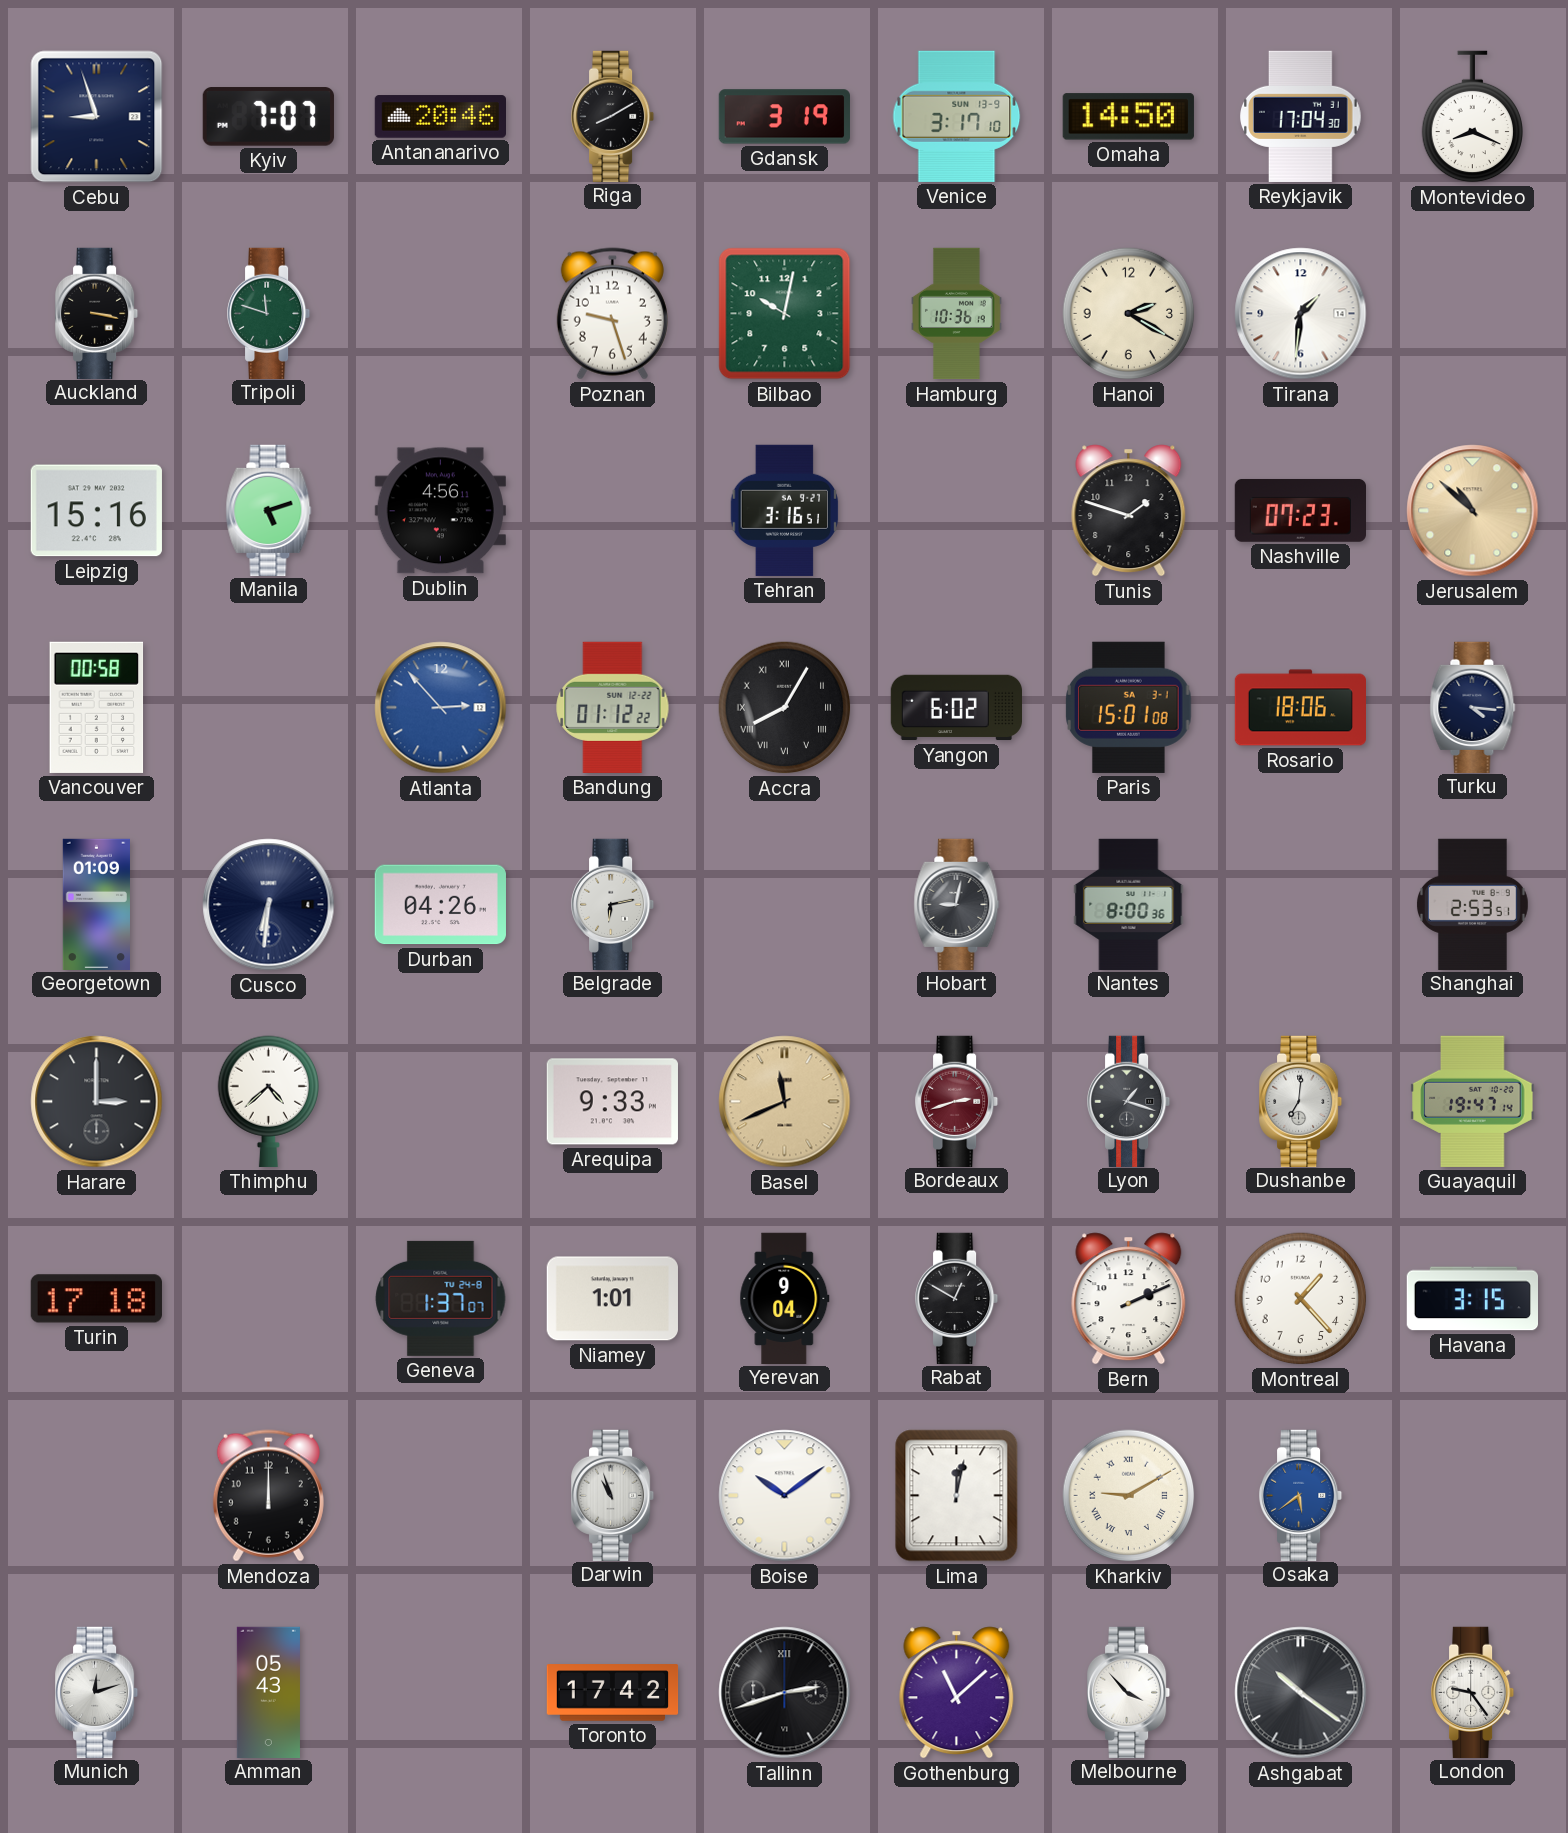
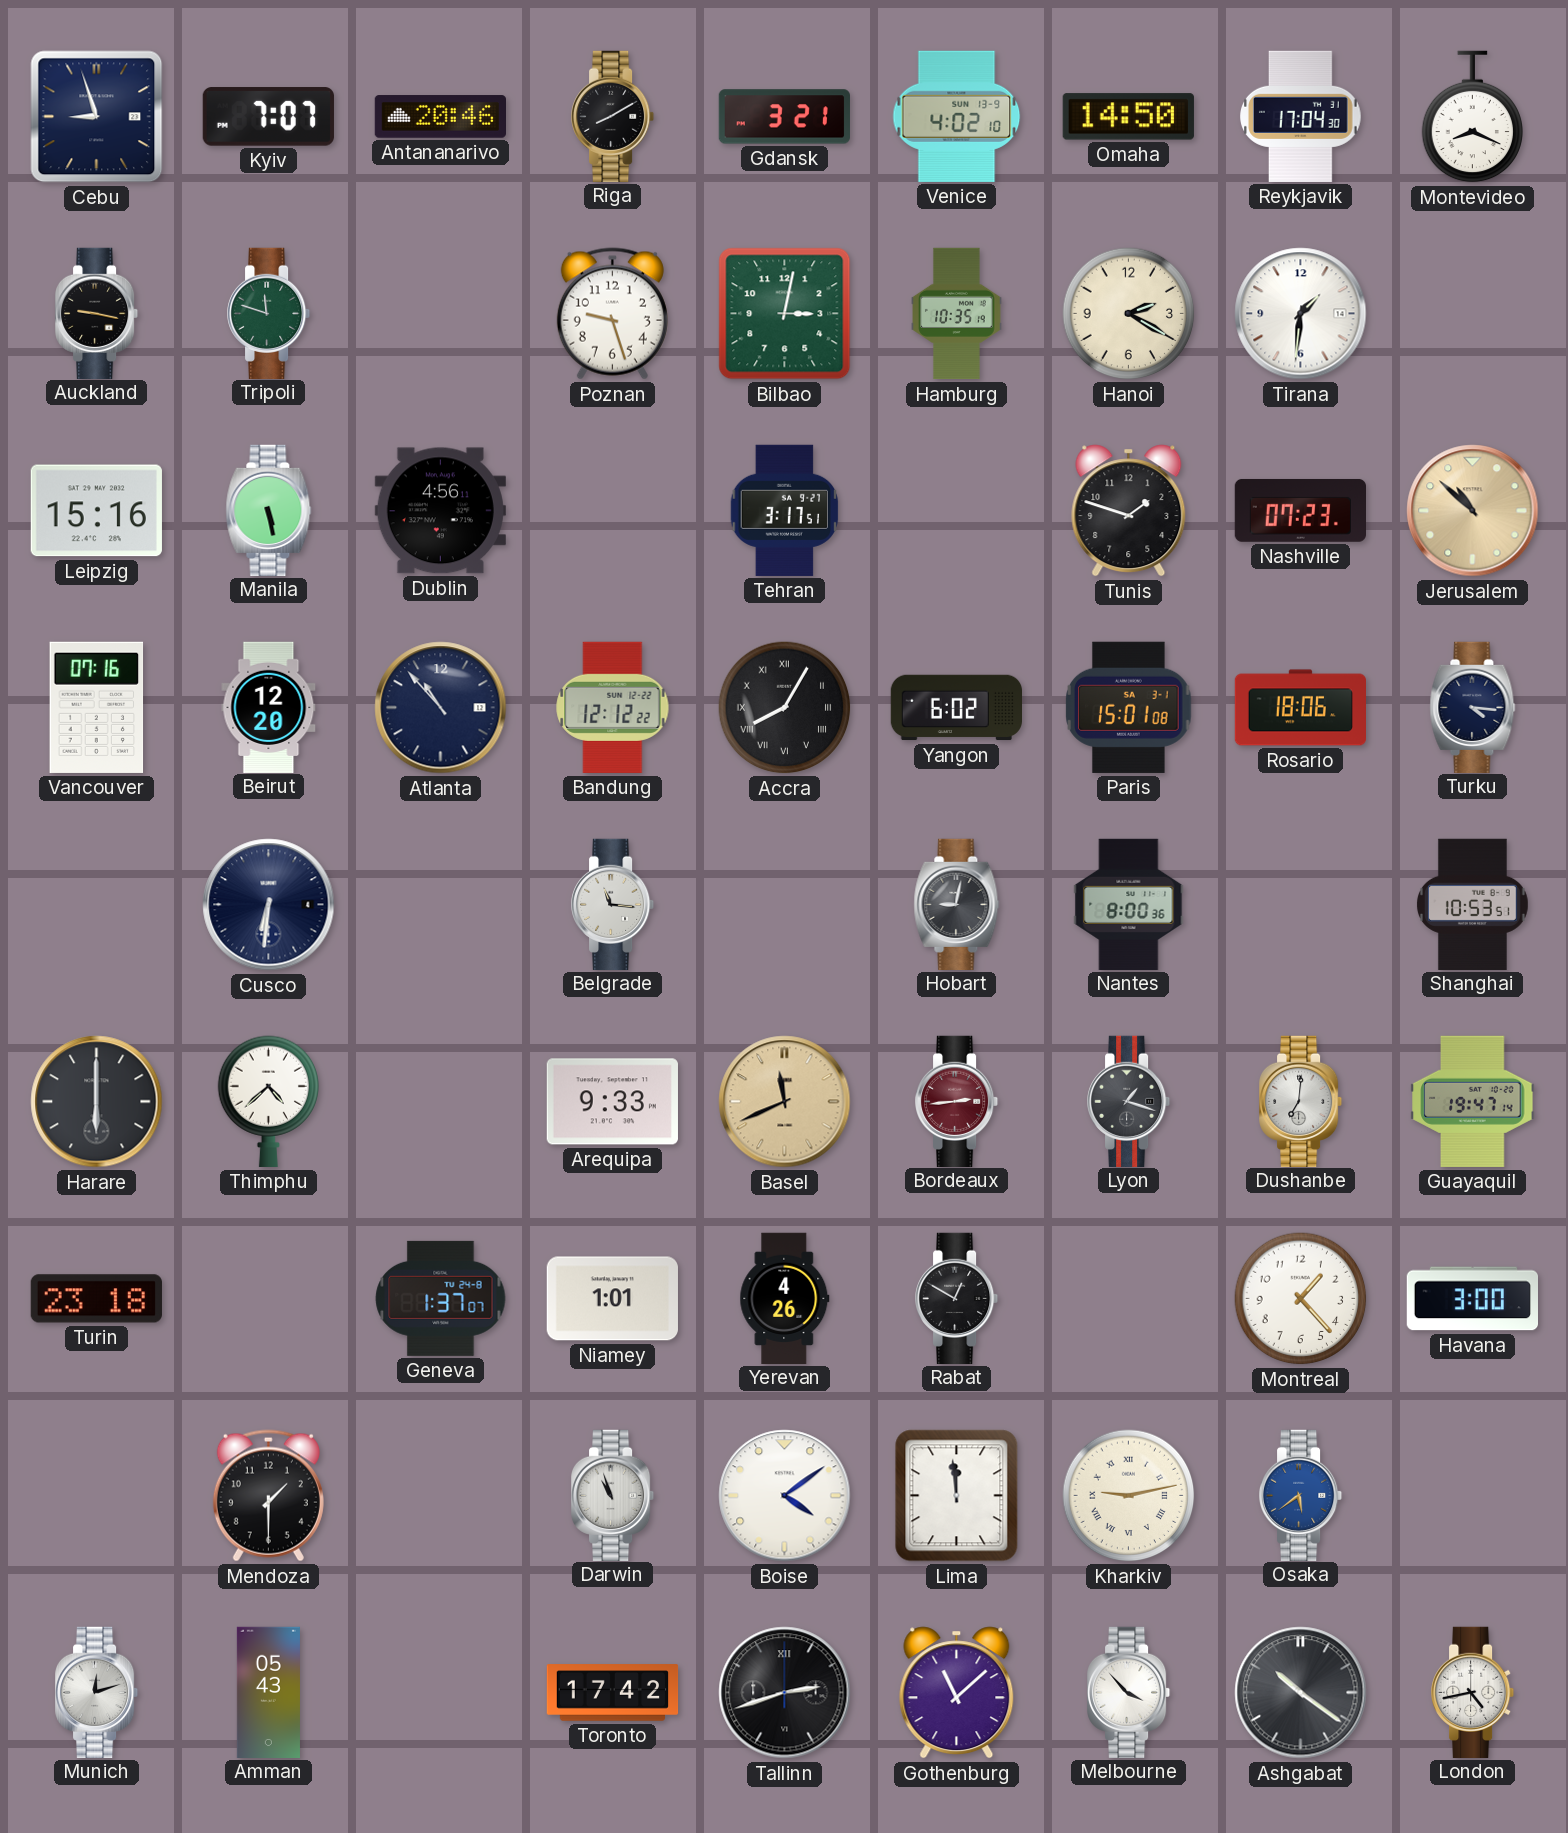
Gdansk: 3:19 -> 3:21
Venice: 3:17 -> 4:02
Auckland: 3:17 -> 9:17
Bilbao: 10:02 -> 3:02
Hamburg: 10:36 -> 10:35
Manila: 5:12 -> 5:28
Tehran: 3:16 -> 3:17
Vancouver: 00:58 -> 07:16
Beirut: none -> 12:20
Atlanta: 2:53 -> 10:53
Atlanta dial: blue -> navy
Bandung: 01:12 -> 12:12
Georgetown: 01:09 -> none
Durban: 04:26 -> none
Belgrade: 6:13 -> 11:16
Shanghai: 2:53 -> 10:53
Harare: 3:00 -> 6:00
Bordeaux: 2:42 -> 2:44
Turin: 17:18 -> 23:18
Yerevan: 9:04 -> 4:26
Bern: 2:11 -> none
Havana: 3:15 -> 3:00
Mendoza: 12:00 -> 1:30
Boise: 10:09 -> 4:09
Lima: 12:02 -> 11:59
Kharkiv: 9:10 -> 9:13
London: 9:24 -> 4:43
